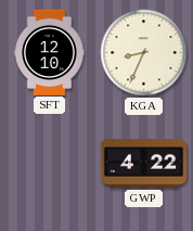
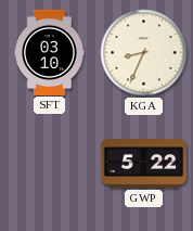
SFT: 12:10 -> 03:10
GWP: 4:22 -> 5:22
